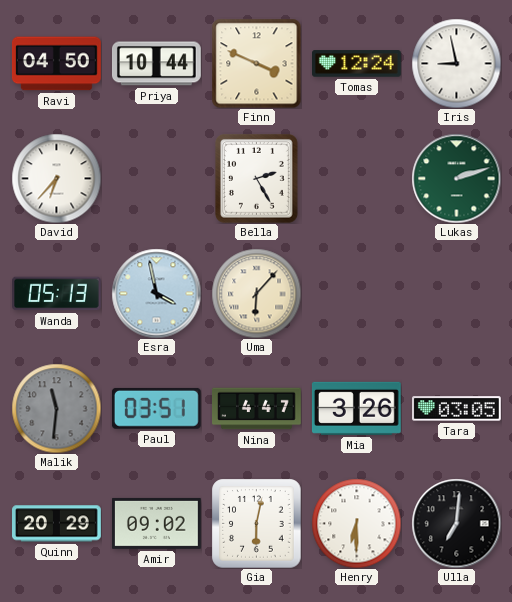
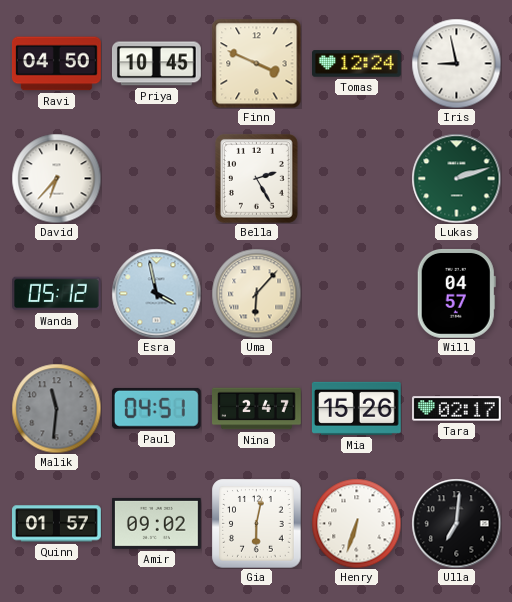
Priya: 10:44 -> 10:45
Wanda: 05:13 -> 05:12
Will: none -> 04:57
Paul: 03:51 -> 04:51
Nina: 4:47 -> 2:47
Mia: 3:26 -> 15:26
Tara: 03:05 -> 02:17
Quinn: 20:29 -> 01:57
Henry: 6:30 -> 6:33
